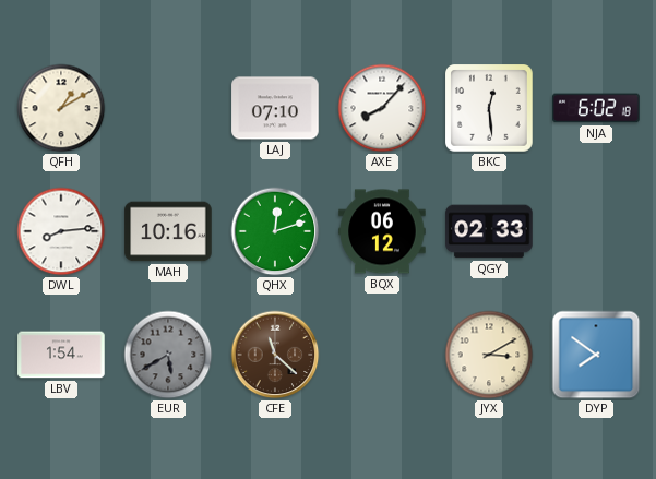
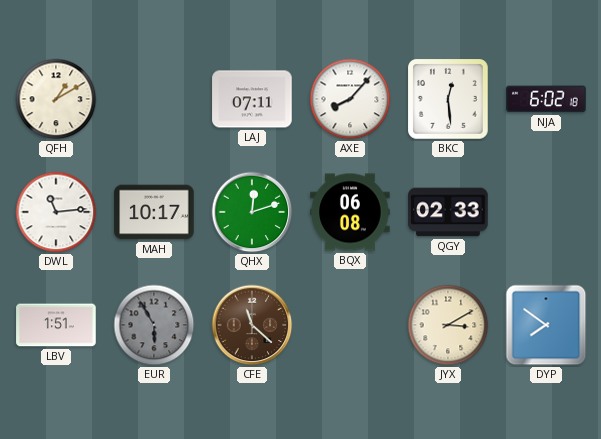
LAJ: 07:10 -> 07:11
DWL: 8:14 -> 11:14
MAH: 10:16 -> 10:17
BQX: 06:12 -> 06:08
LBV: 1:54 -> 1:51
EUR: 5:40 -> 5:55
